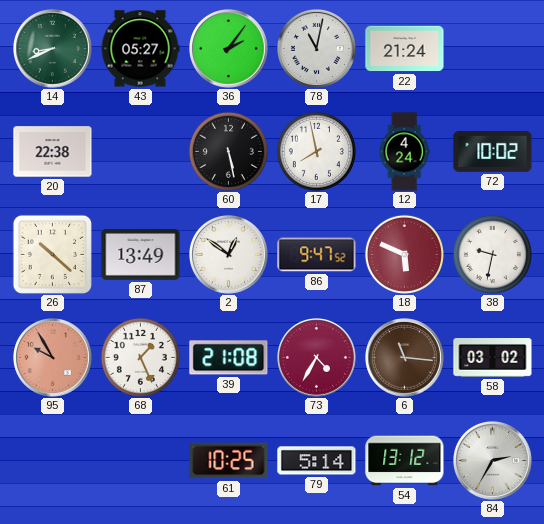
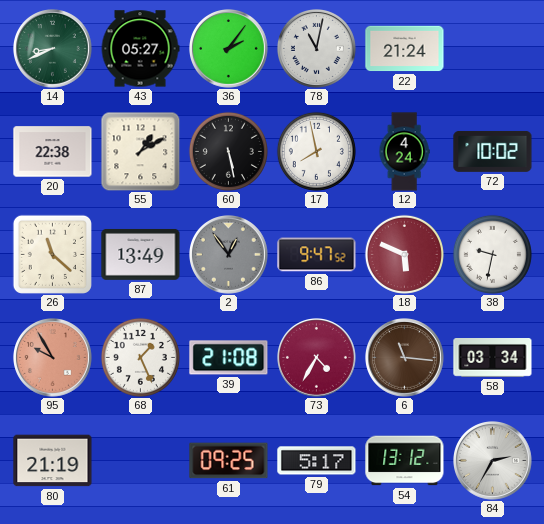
55: none -> 1:10
26: 10:22 -> 11:22
2: 12:51 -> 12:54
2 dial: white -> grey
58: 03:02 -> 03:34
80: none -> 21:19
61: 10:25 -> 09:25
79: 5:14 -> 5:17
